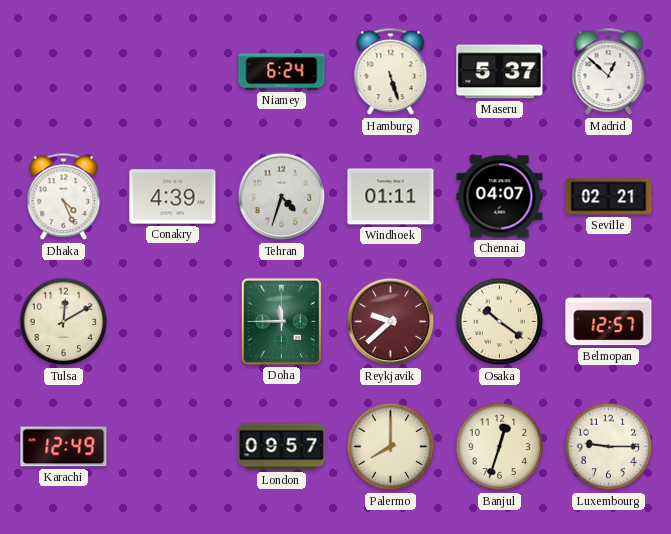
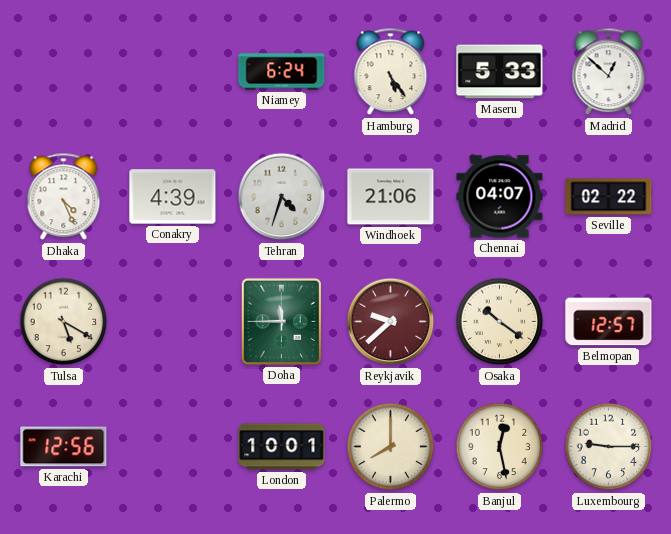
Hamburg: 5:27 -> 5:24
Maseru: 5:37 -> 5:33
Windhoek: 01:11 -> 21:06
Seville: 02:21 -> 02:22
Tulsa: 12:10 -> 5:20
Karachi: 12:49 -> 12:56
London: 09:57 -> 10:01
Banjul: 12:33 -> 12:28
